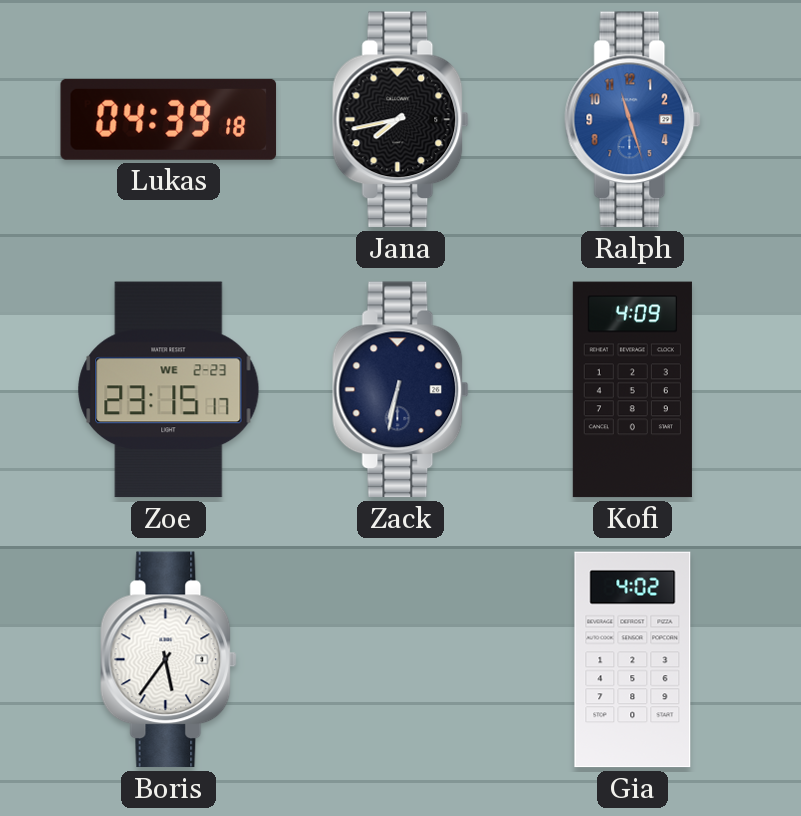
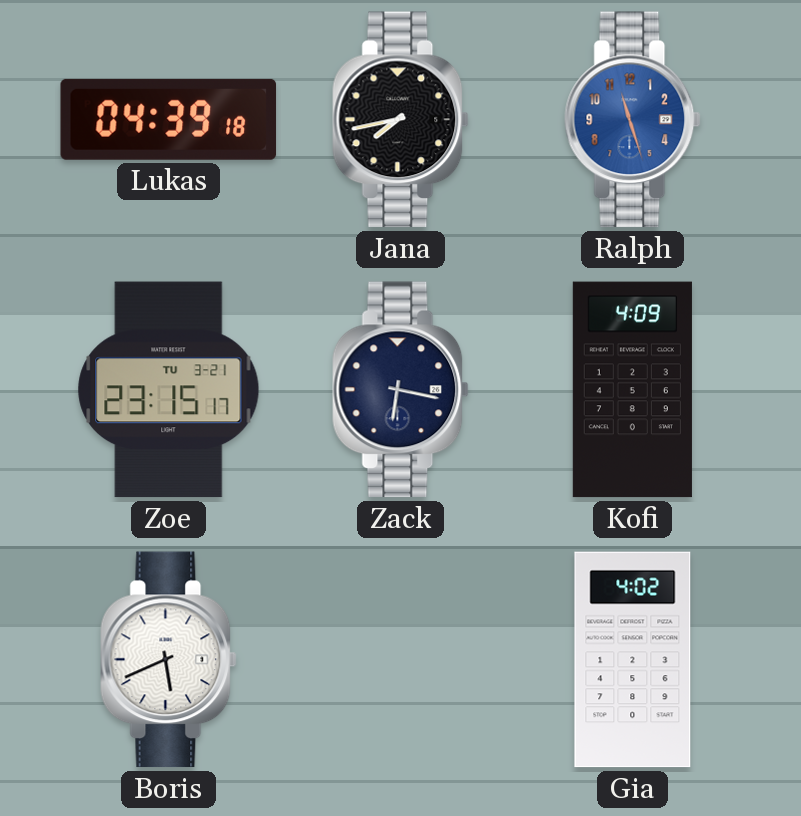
Zoe date: WE 2-23 -> TU 3-21
Zack: 6:32 -> 6:17
Boris: 5:36 -> 5:41
